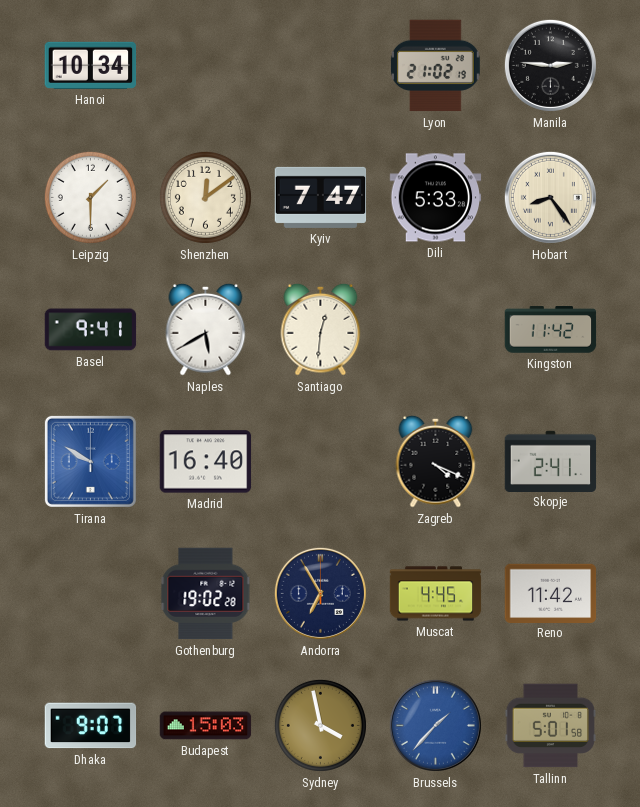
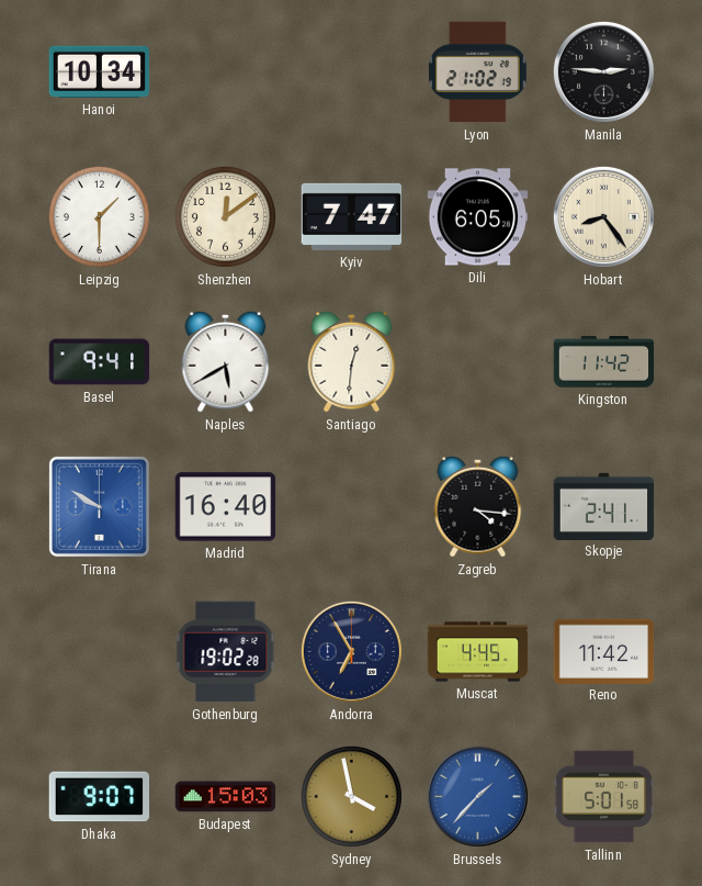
Dili: 5:33 -> 6:05
Zagreb: 4:19 -> 4:16
